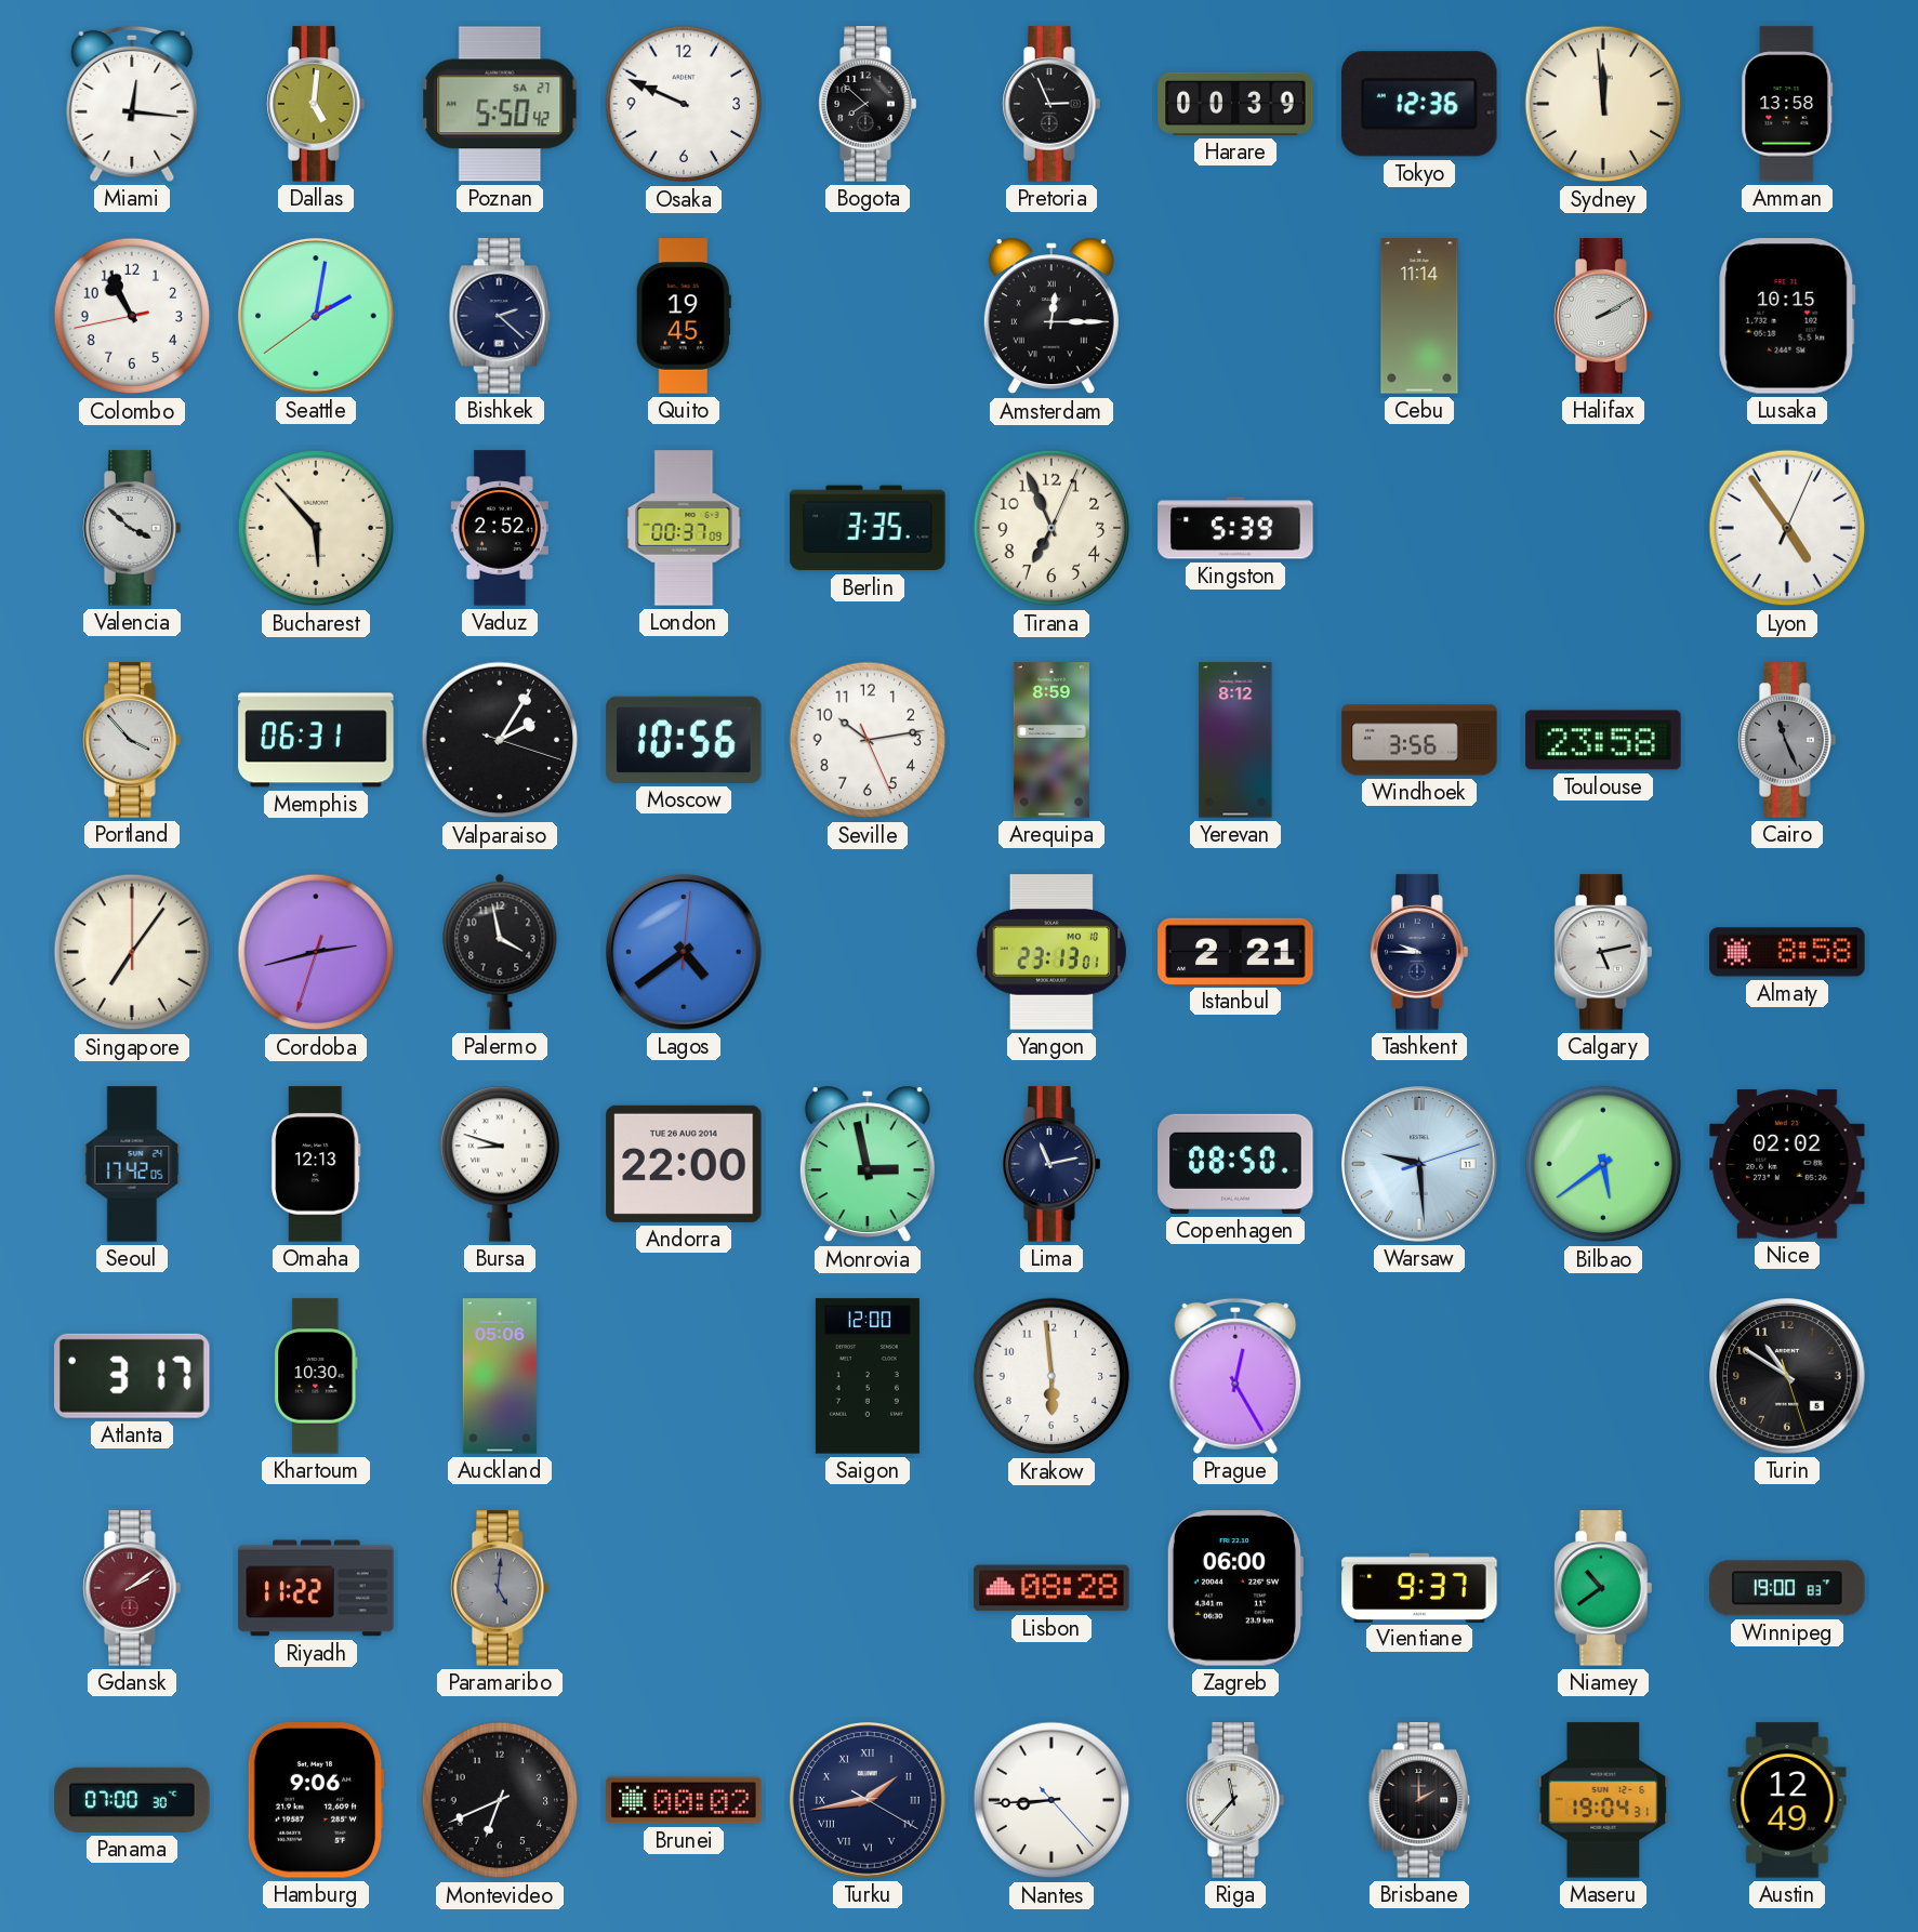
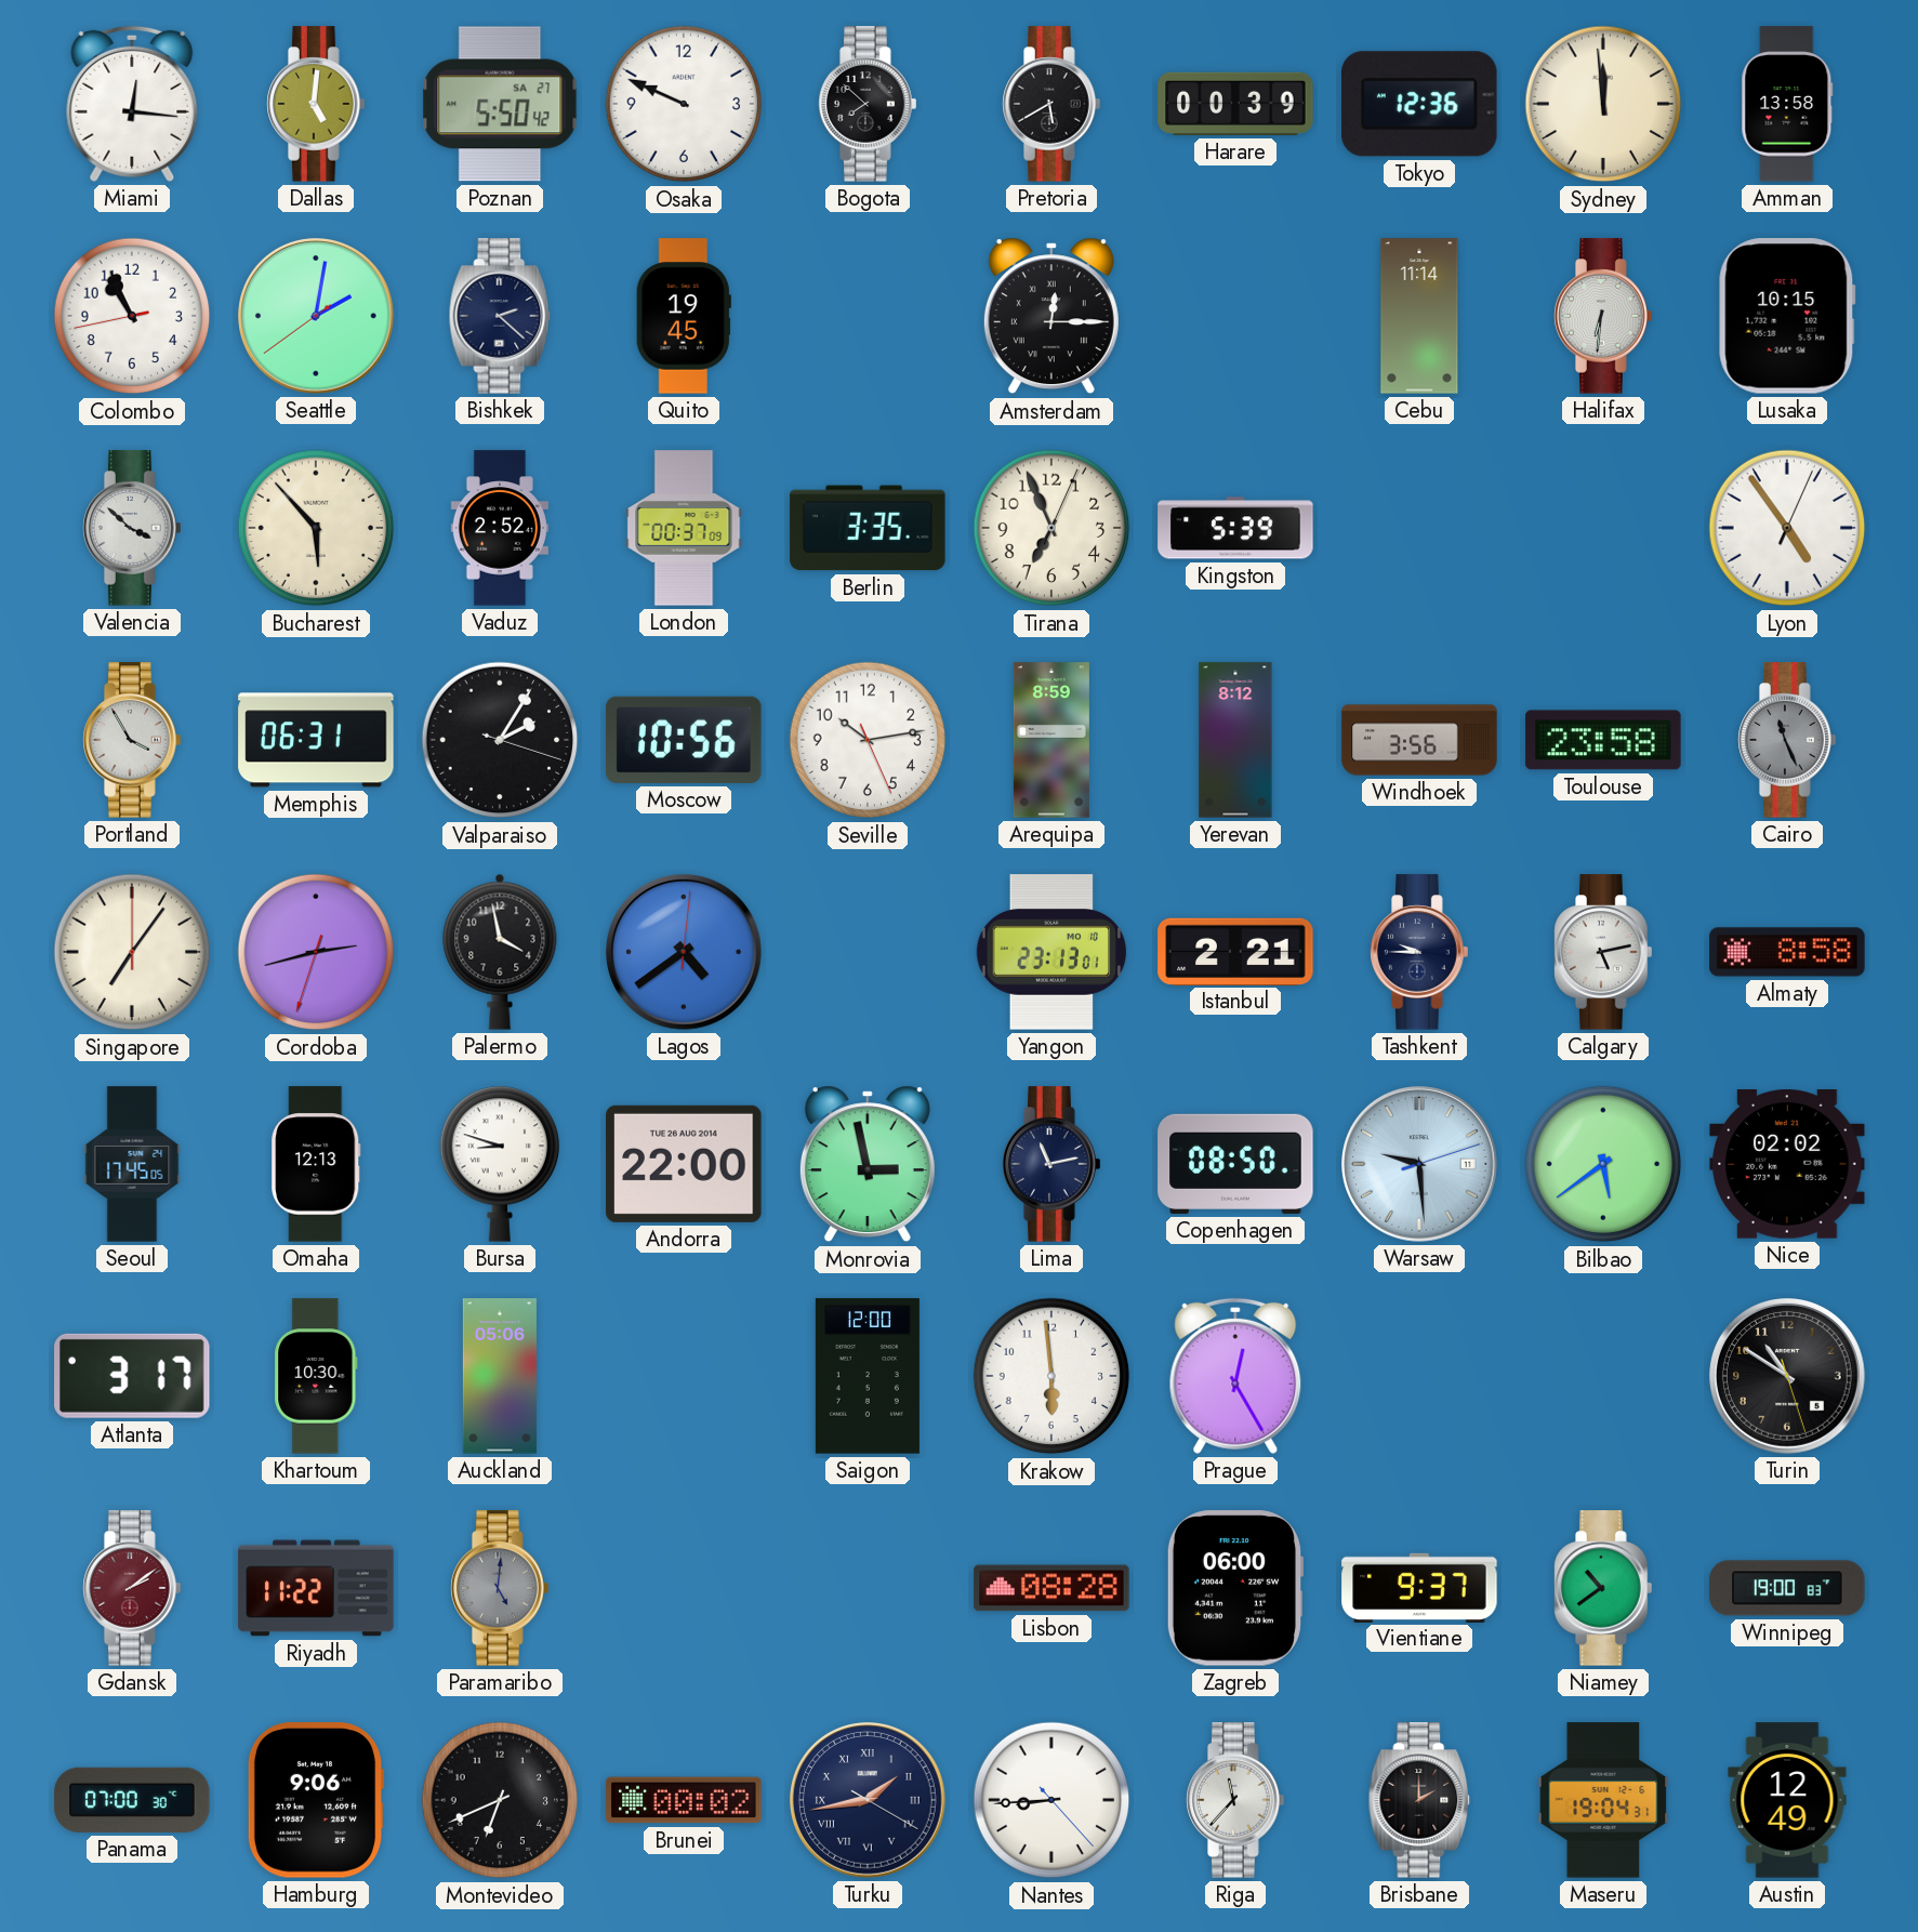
Pretoria: 2:56 -> 5:40
Halifax: 2:10 -> 6:31
Portland: 3:53 -> 3:55
Seoul: 17:42 -> 17:45
